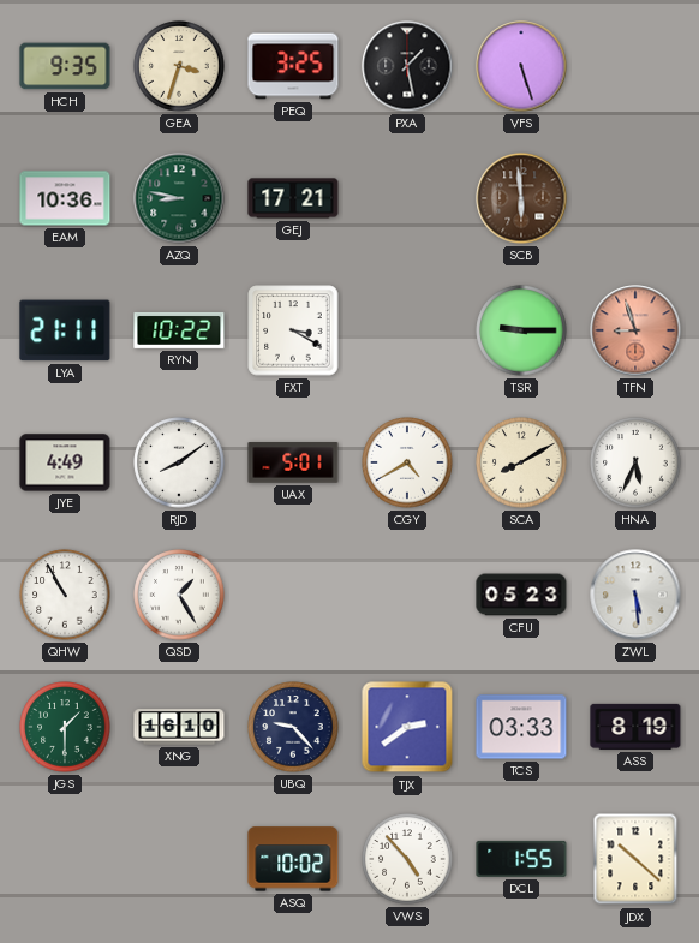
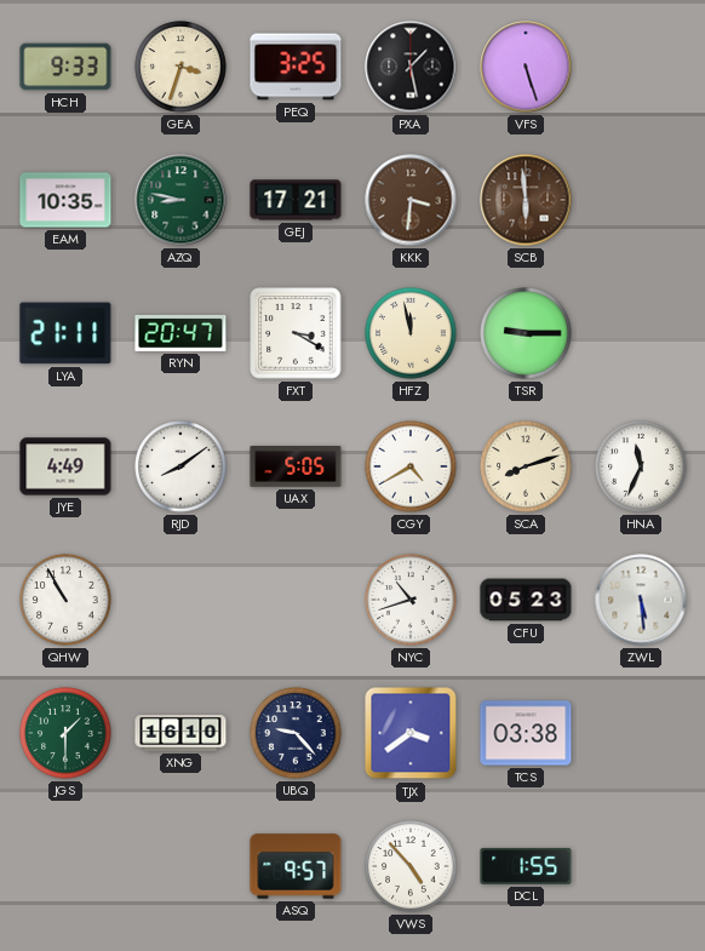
HCH: 9:35 -> 9:33
EAM: 10:36 -> 10:35
KKK: none -> 3:31
RYN: 10:22 -> 20:47
HFZ: none -> 11:58
TFN: 8:57 -> none
UAX: 5:01 -> 5:05
SCA: 8:10 -> 8:12
HNA: 5:34 -> 11:34
QSD: 1:25 -> none
NYC: none -> 10:42
TJX: 2:39 -> 3:39
TCS: 03:33 -> 03:38
ASS: 8:19 -> none
ASQ: 10:02 -> 9:57
JDX: 10:22 -> none
